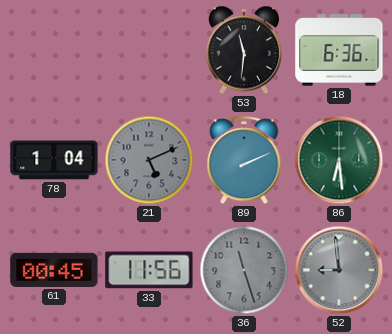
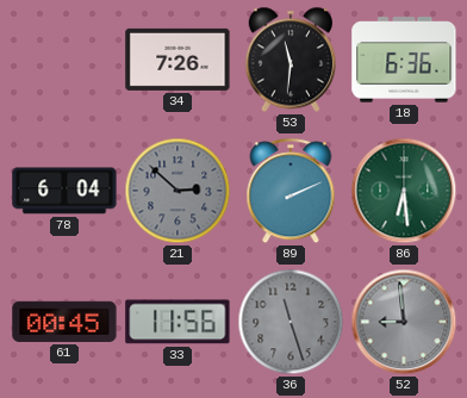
34: none -> 7:26
78: 1:04 -> 6:04
21: 5:11 -> 2:52
